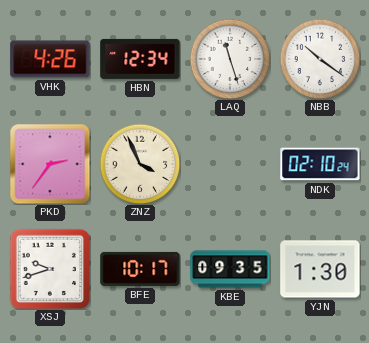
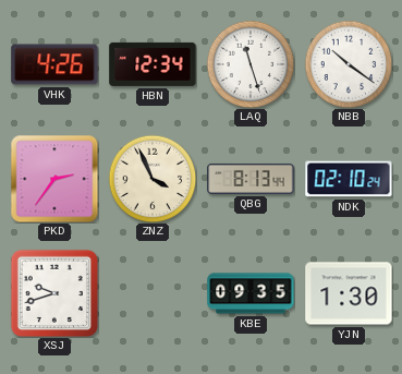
QBG: none -> 8:13
BFE: 10:17 -> none
